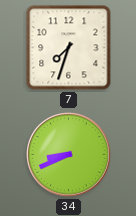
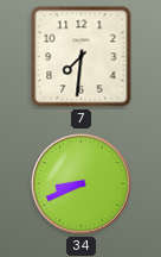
7: 7:33 -> 7:31
